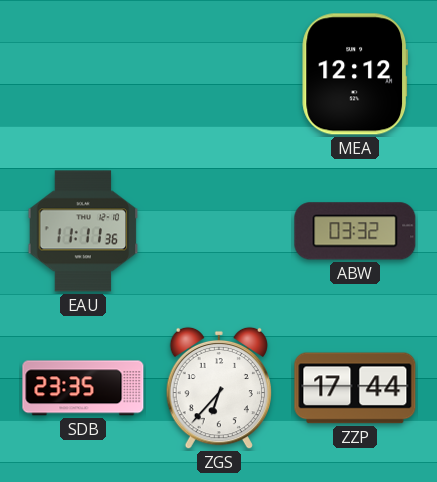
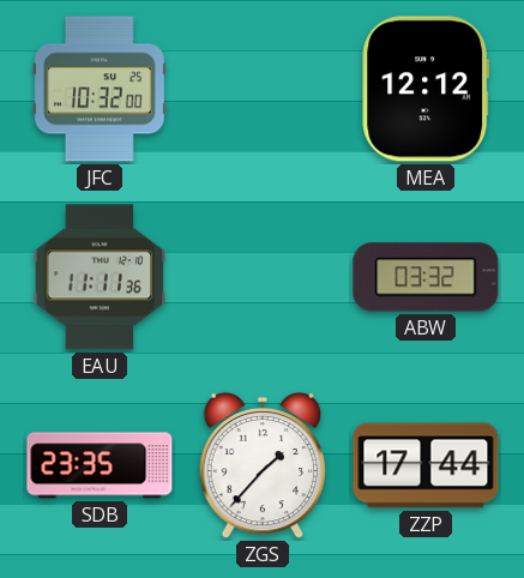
JFC: none -> 10:32
ZGS: 6:37 -> 1:37
